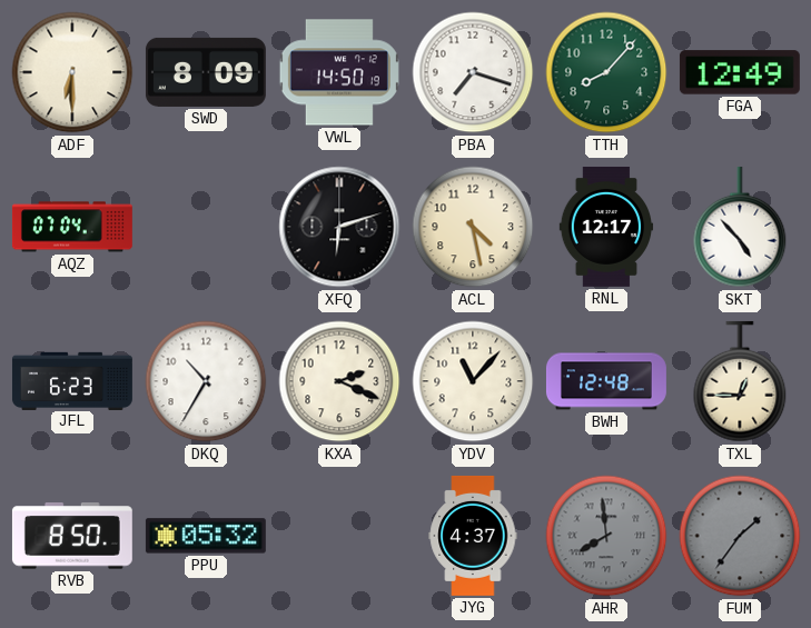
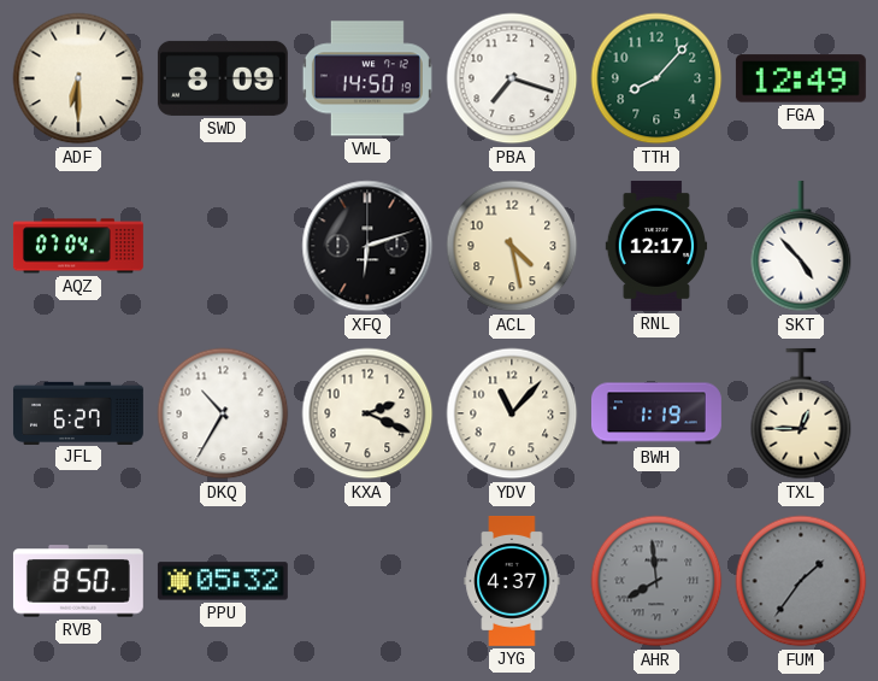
JFL: 6:23 -> 6:27
BWH: 12:48 -> 1:19
